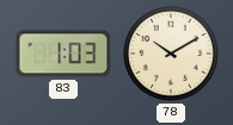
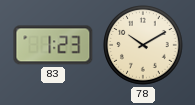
83: 1:03 -> 1:23
